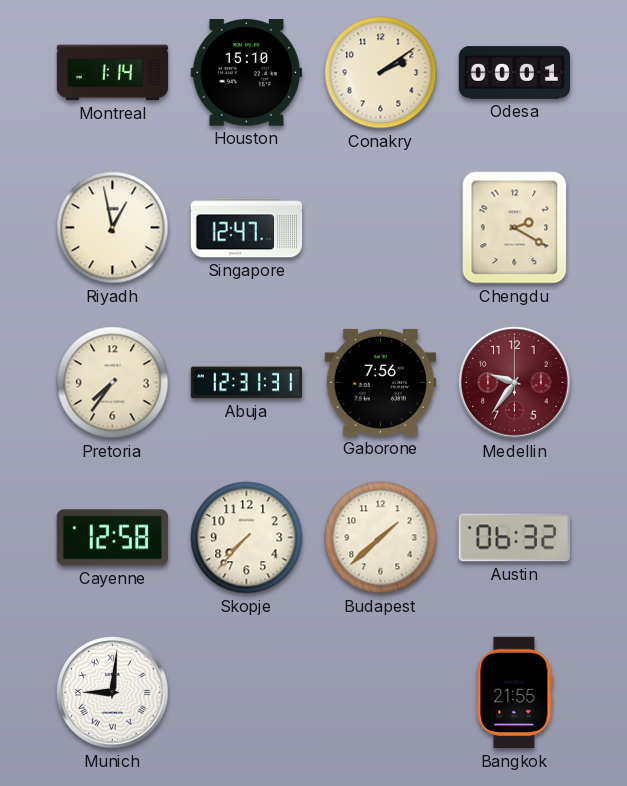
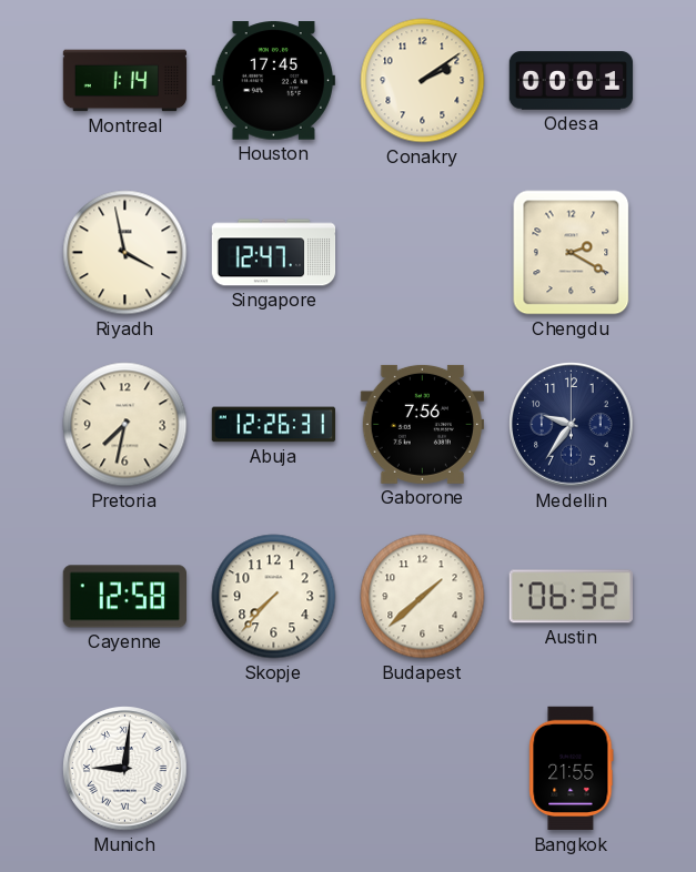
Houston: 15:10 -> 17:45
Riyadh: 12:58 -> 3:58
Pretoria: 7:36 -> 7:32
Abuja: 12:31 -> 12:26
Medellin dial: burgundy -> navy
